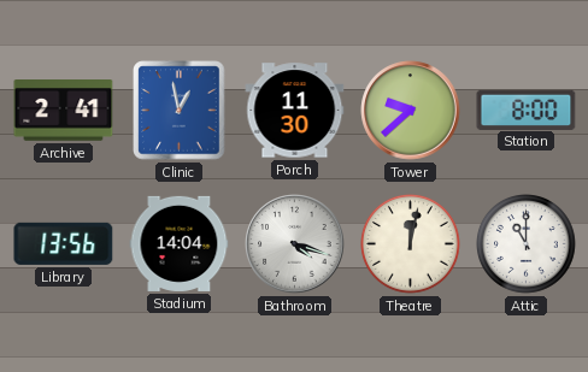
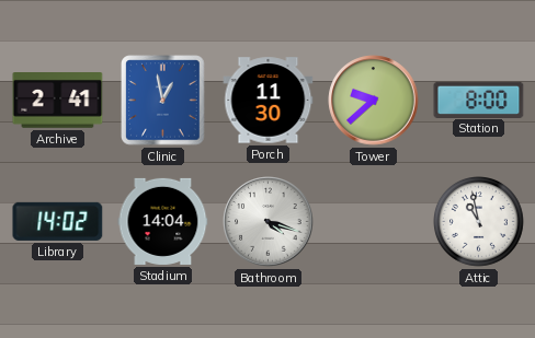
Library: 13:56 -> 14:02
Theatre: 12:02 -> none
Attic: 11:00 -> 10:58
